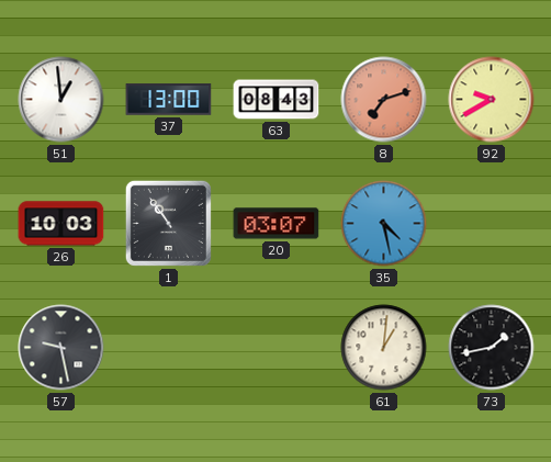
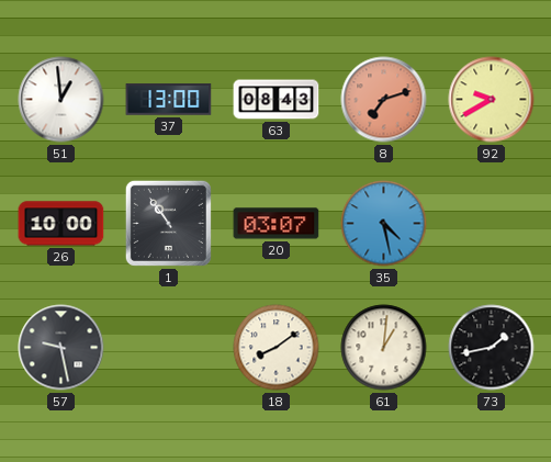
26: 10:03 -> 10:00
18: none -> 8:09
